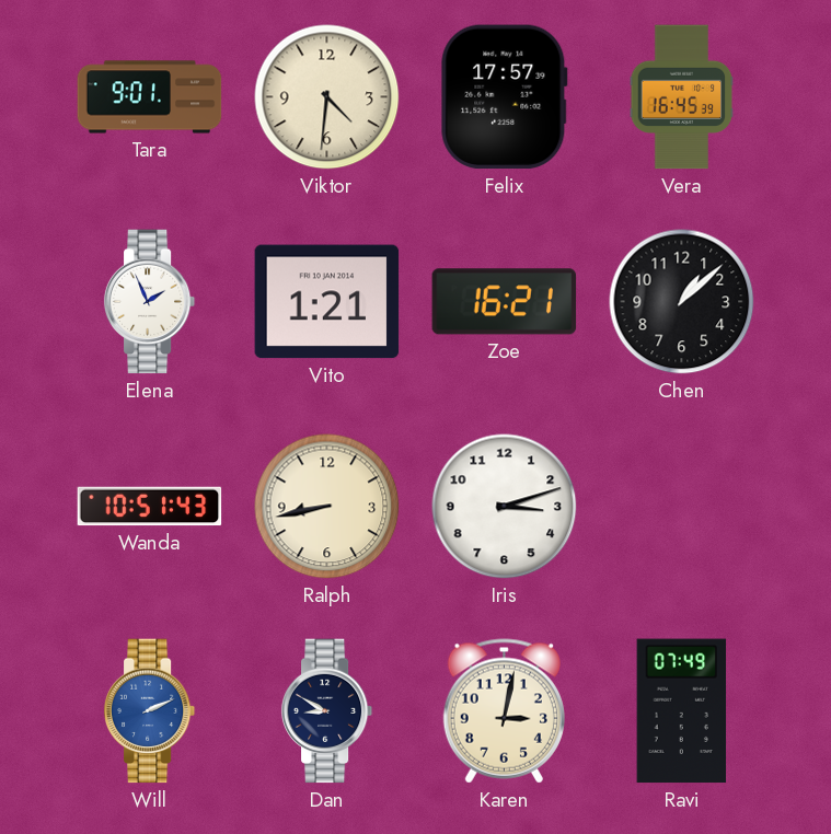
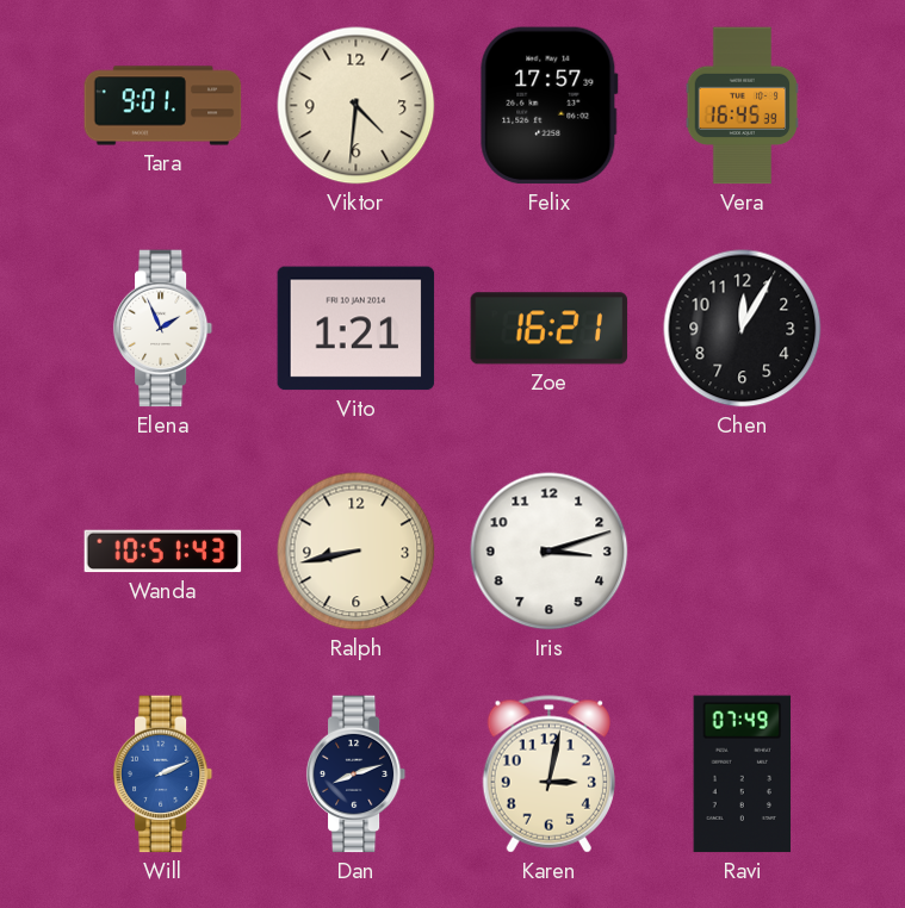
Chen: 1:08 -> 12:05
Dan: 8:50 -> 8:12
